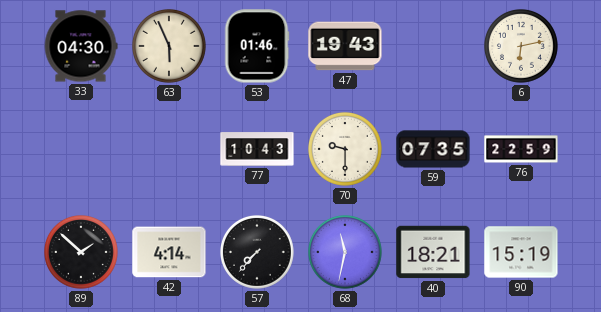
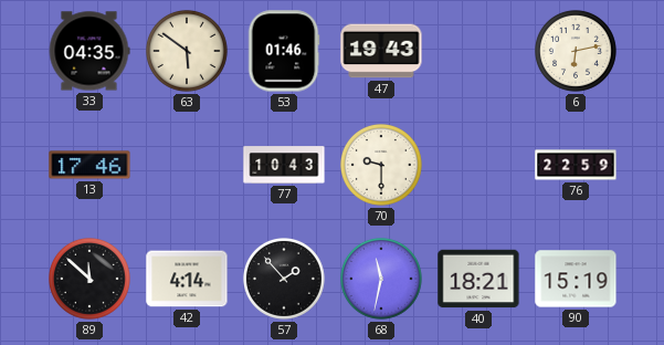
33: 04:30 -> 04:35
63: 5:56 -> 5:51
13: none -> 17:46
59: 07:35 -> none
89: 1:52 -> 11:52
57: 7:37 -> 1:53
